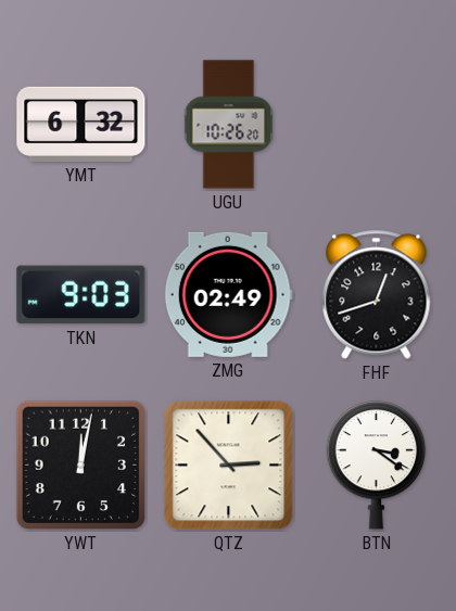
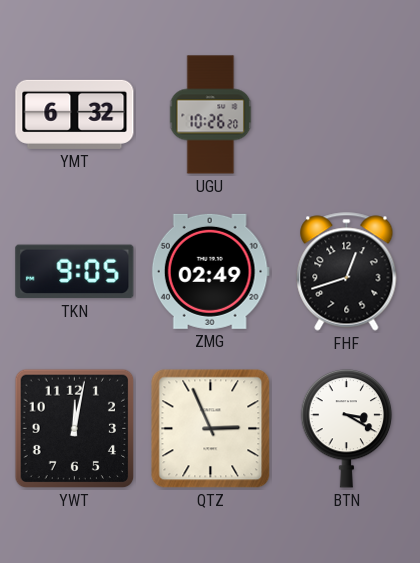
TKN: 9:03 -> 9:05
QTZ: 2:53 -> 2:56
BTN: 3:21 -> 3:20
